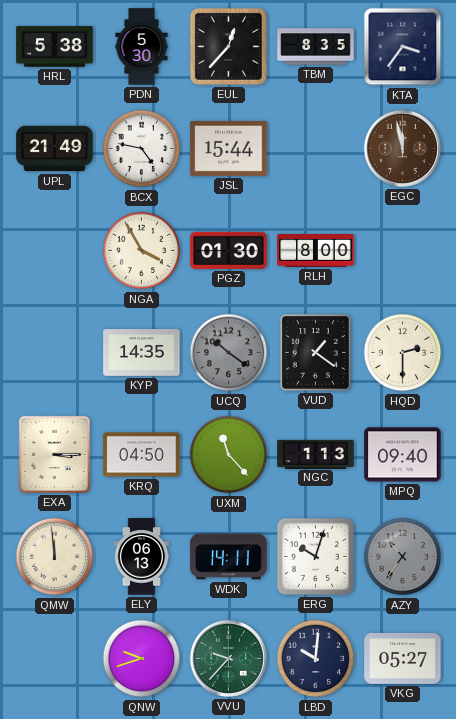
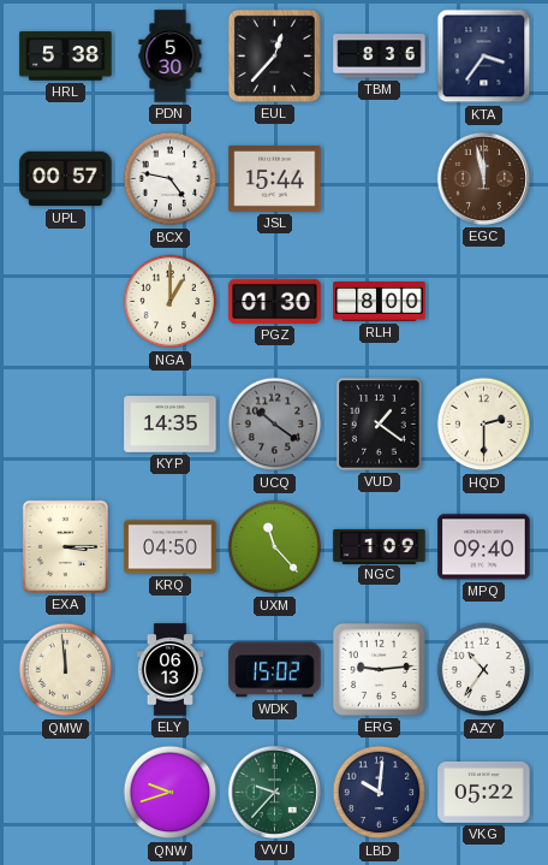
TBM: 8:35 -> 8:36
UPL: 21:49 -> 00:57
NGA: 3:55 -> 1:00
NGC: 1:13 -> 1:09
WDK: 14:11 -> 15:02
ERG: 10:03 -> 9:14
AZY dial: grey -> white
VKG: 05:27 -> 05:22
